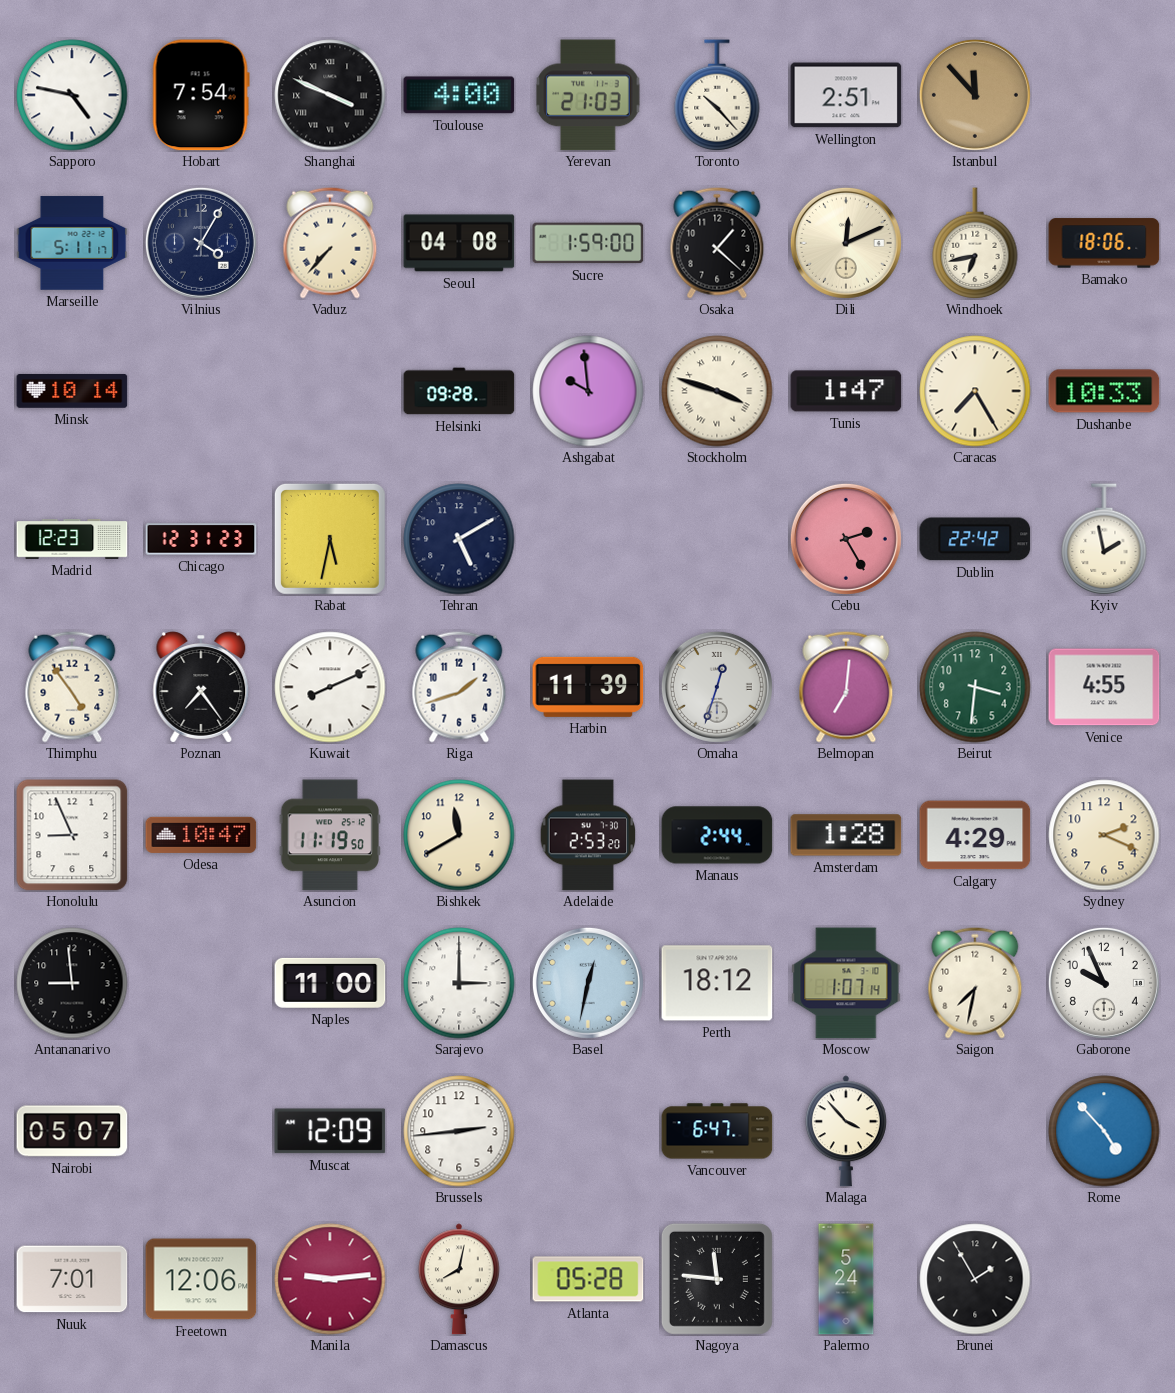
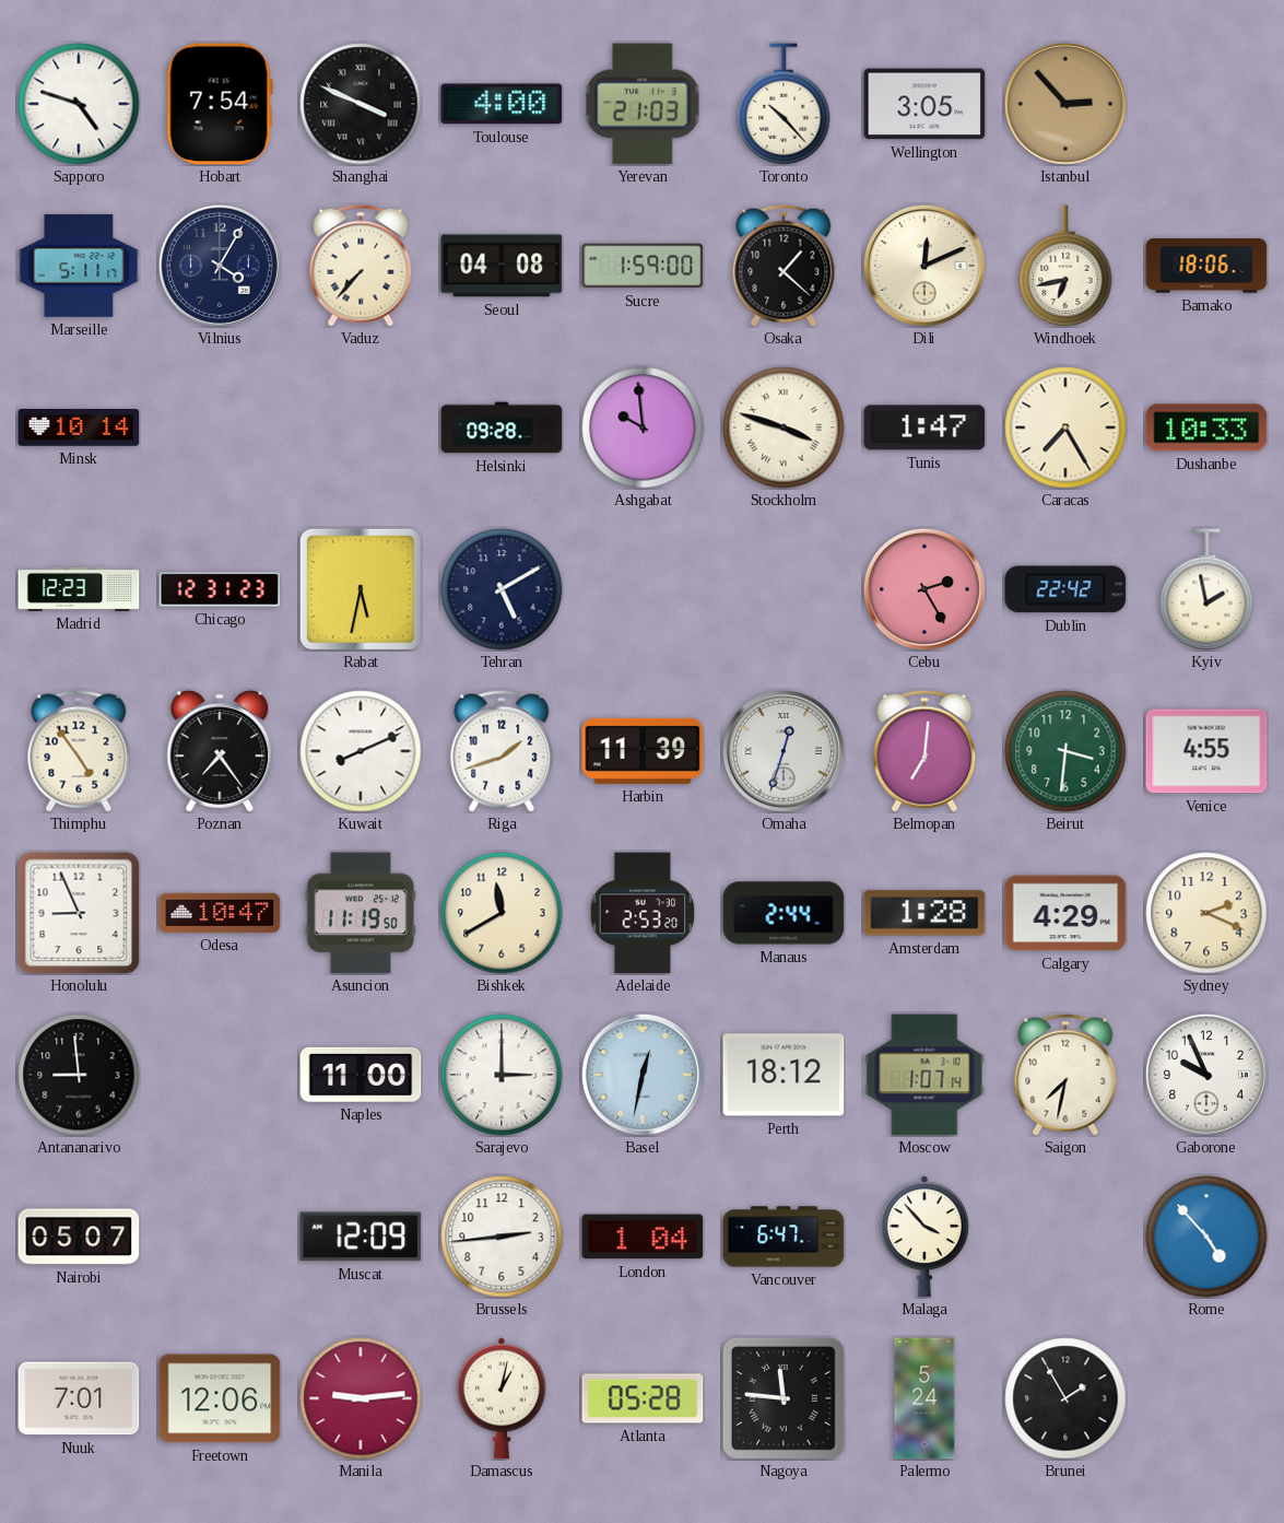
Sapporo: 4:47 -> 4:48
Wellington: 2:51 -> 3:05
Istanbul: 11:53 -> 2:53
London: none -> 1:04
Damascus: 8:02 -> 1:02
